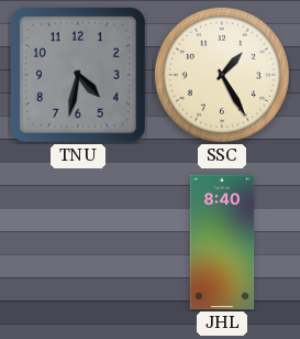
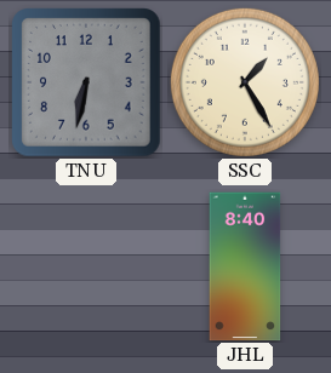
TNU: 4:32 -> 6:32
